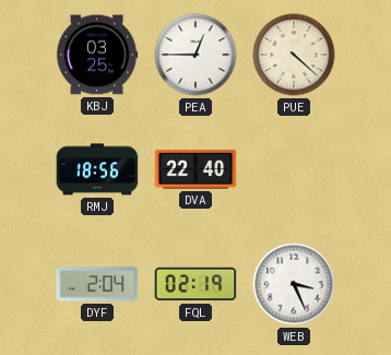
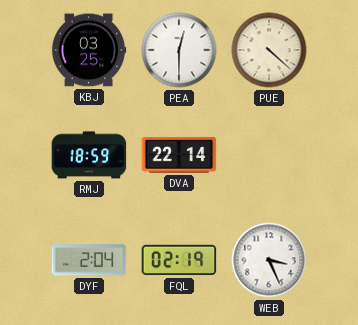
PEA: 12:45 -> 12:30
RMJ: 18:56 -> 18:59
DVA: 22:40 -> 22:14
